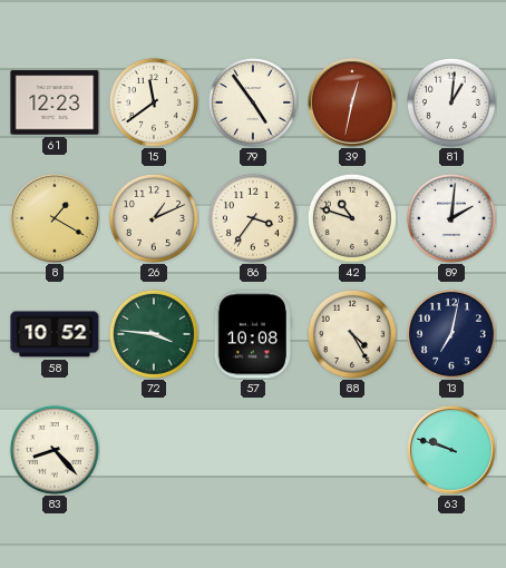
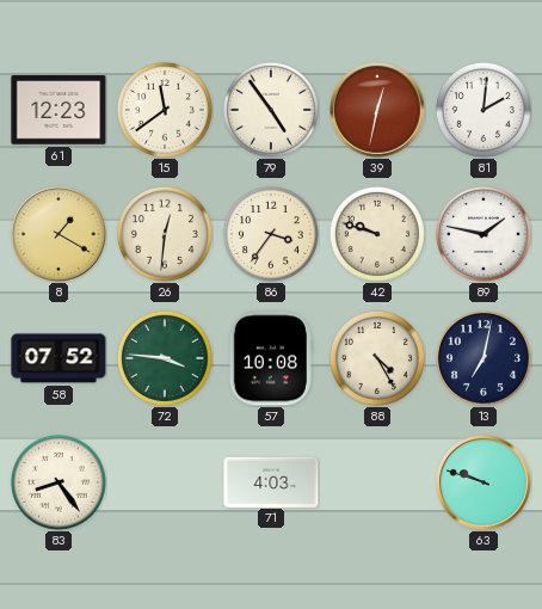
81: 1:01 -> 2:01
26: 1:11 -> 12:31
42: 10:48 -> 9:48
89: 2:01 -> 1:47
58: 10:52 -> 07:52
83: 8:23 -> 8:24
71: none -> 4:03
